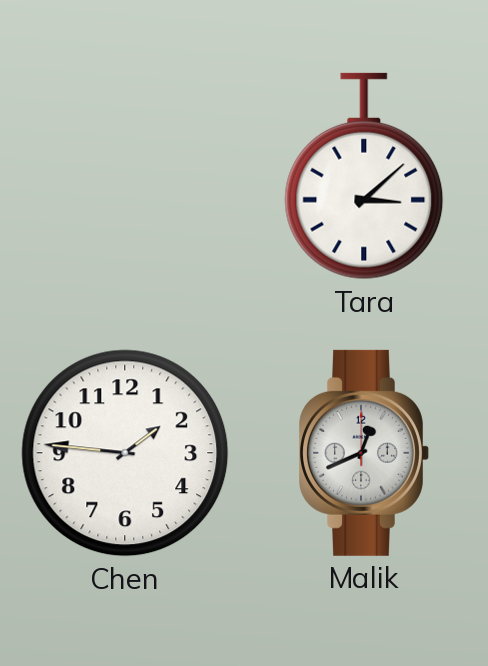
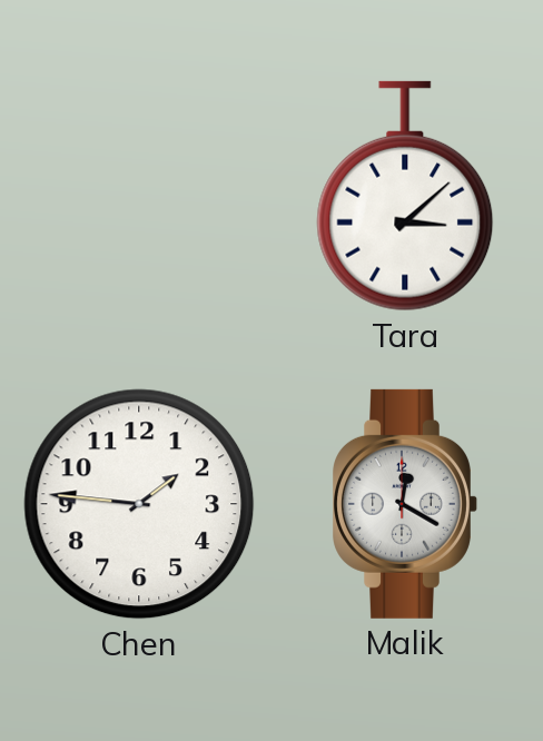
Malik: 12:41 -> 12:20
